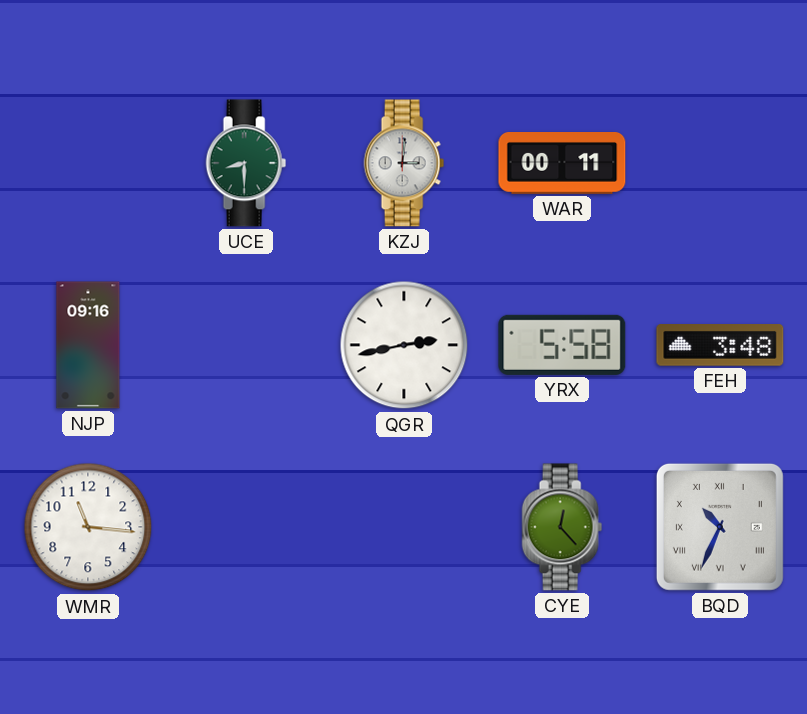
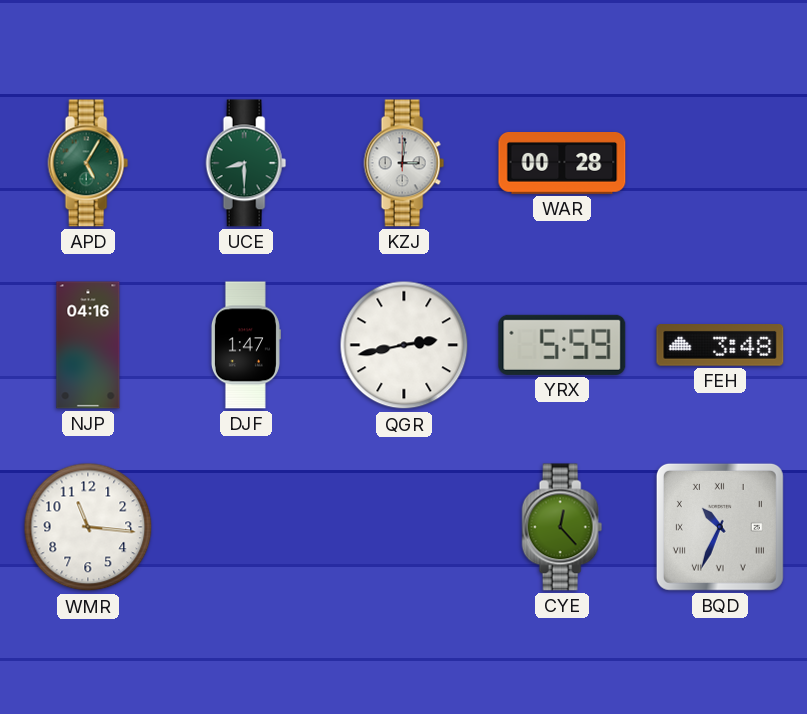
APD: none -> 5:05
WAR: 00:11 -> 00:28
NJP: 09:16 -> 04:16
DJF: none -> 1:47
YRX: 5:58 -> 5:59
